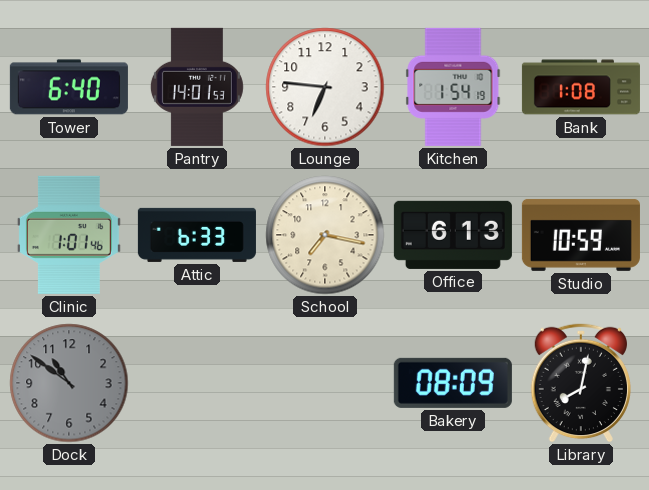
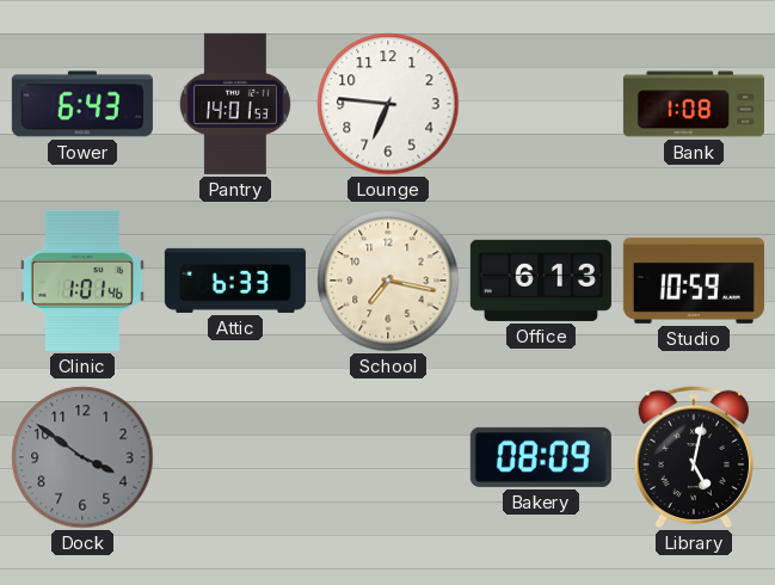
Tower: 6:40 -> 6:43
Kitchen: 1:54 -> none
Dock: 10:51 -> 3:51
Library: 8:02 -> 5:02
